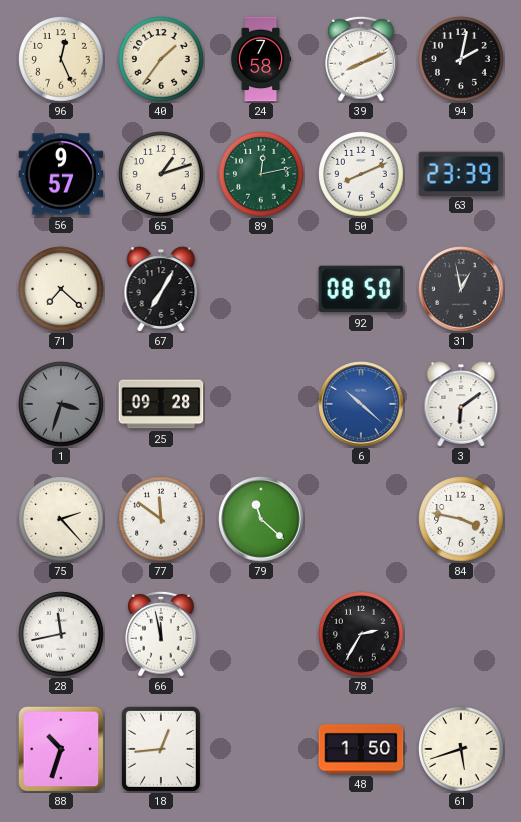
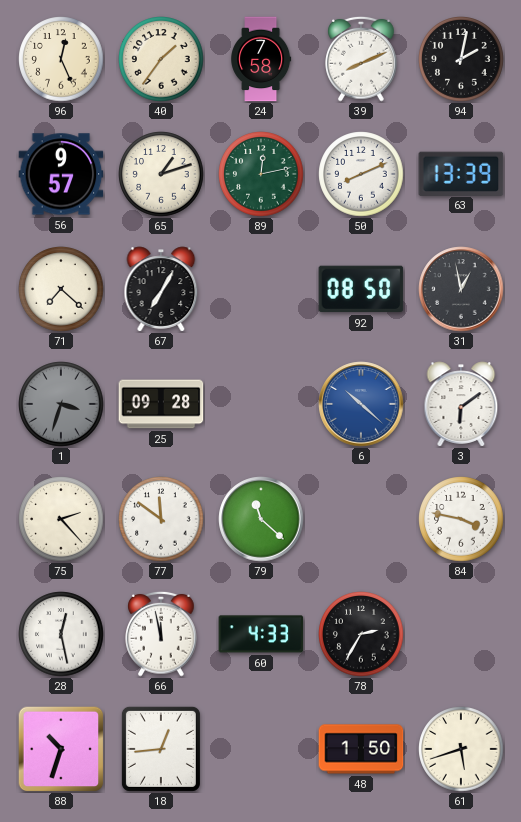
63: 23:39 -> 13:39
28: 11:43 -> 12:28
60: none -> 4:33
